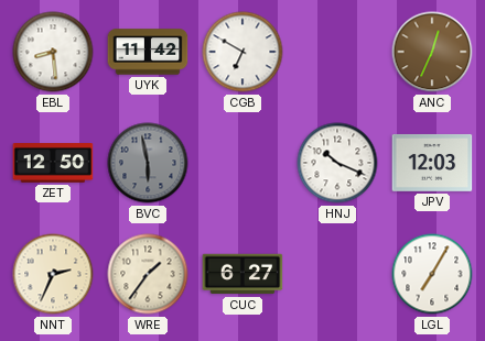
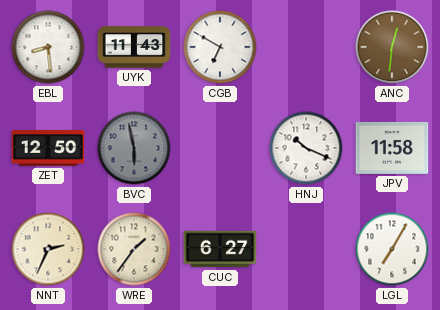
UYK: 11:42 -> 11:43
ANC: 12:34 -> 12:31
JPV: 12:03 -> 11:58
